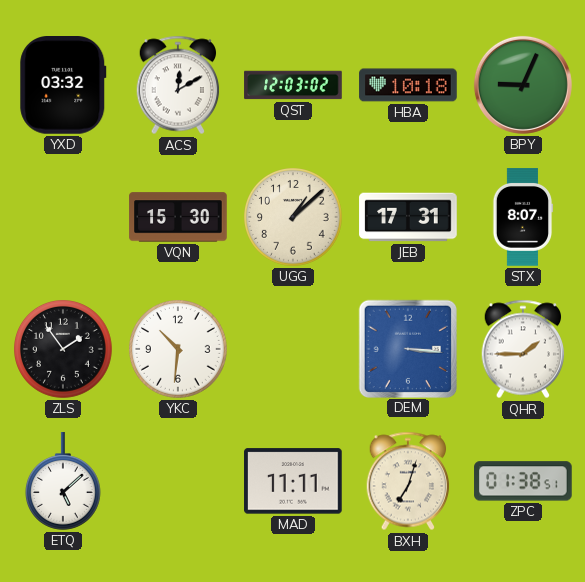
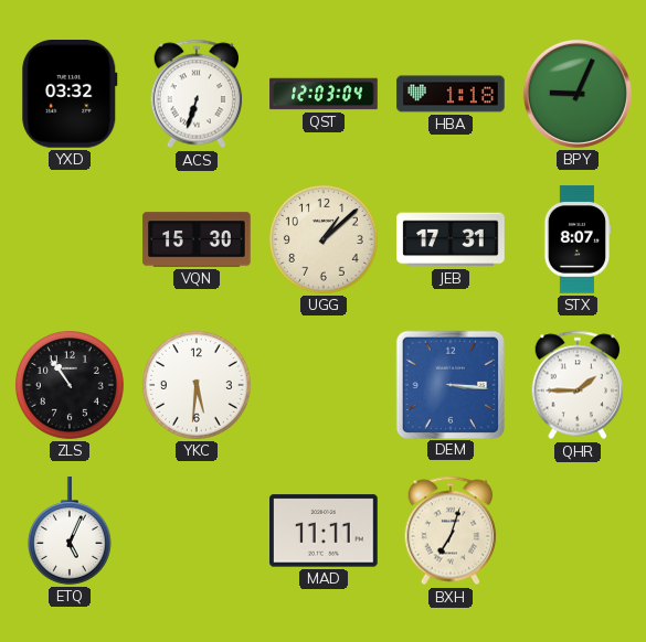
ACS: 12:10 -> 6:33
QST: 12:03:02 -> 12:03:04
HBA: 10:18 -> 1:18
ZLS: 1:54 -> 10:54
YKC: 10:31 -> 5:31
ETQ: 5:08 -> 5:04
ZPC: 01:38 -> none
